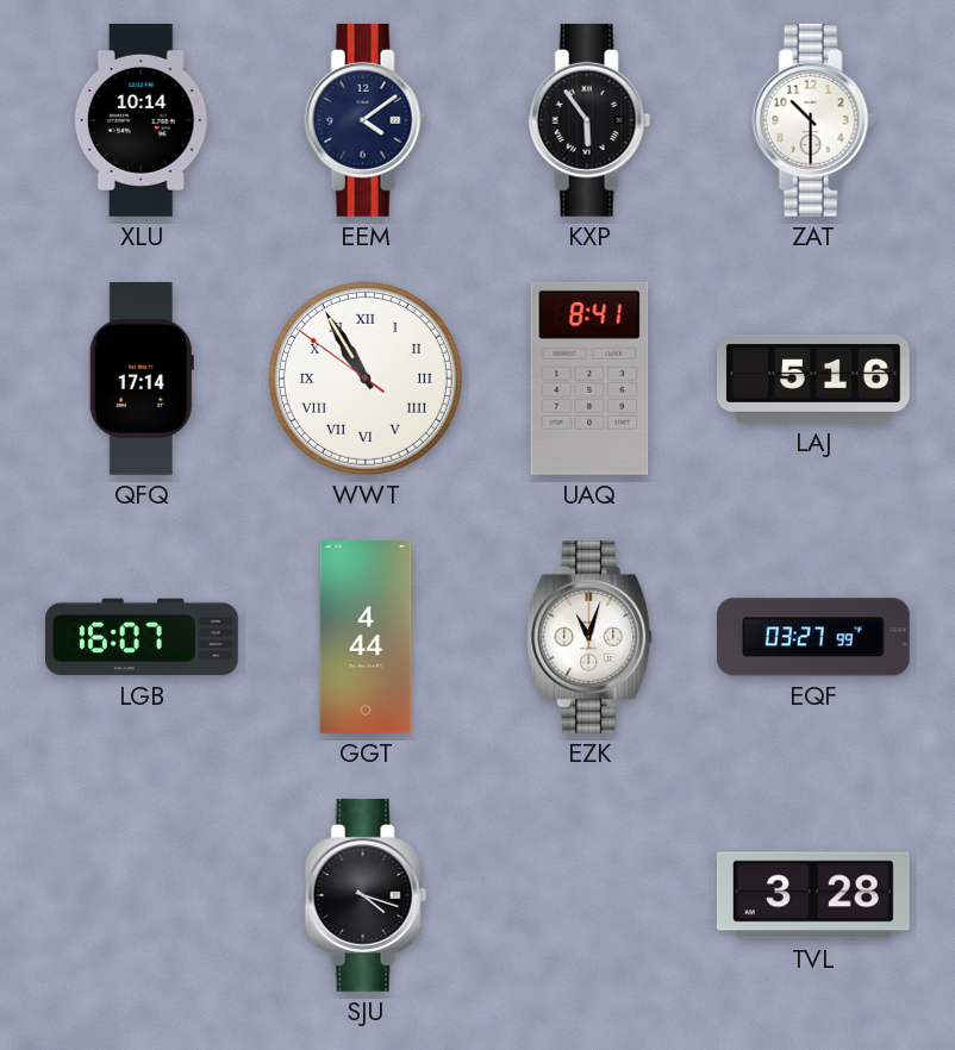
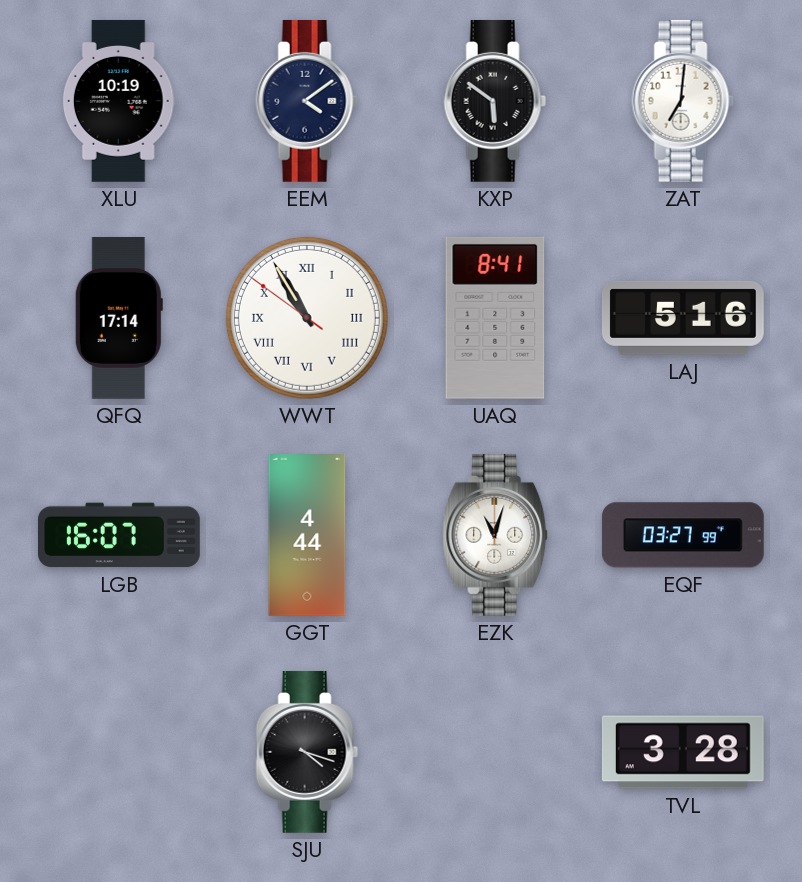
XLU: 10:14 -> 10:19
KXP: 5:54 -> 5:51
ZAT: 10:30 -> 7:01
